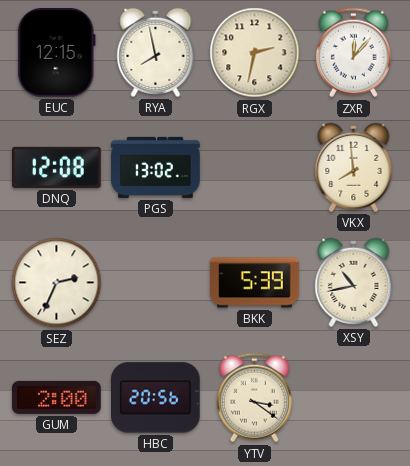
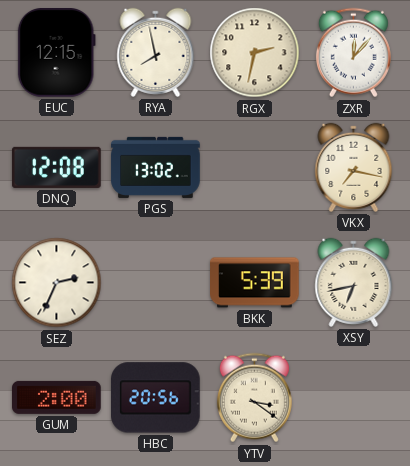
VKX: 7:59 -> 7:17
XSY: 10:43 -> 6:43
